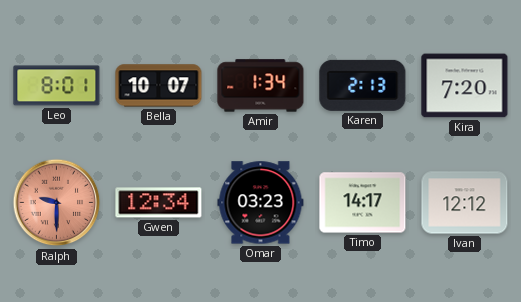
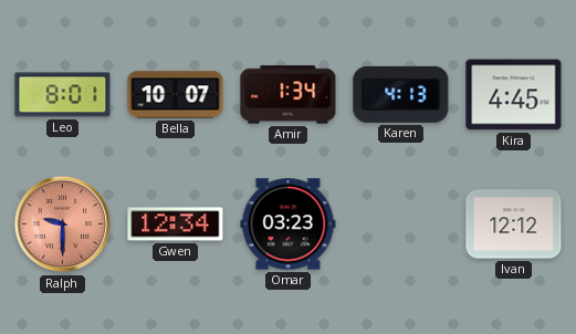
Karen: 2:13 -> 4:13
Kira: 7:20 -> 4:45
Timo: 14:17 -> none
